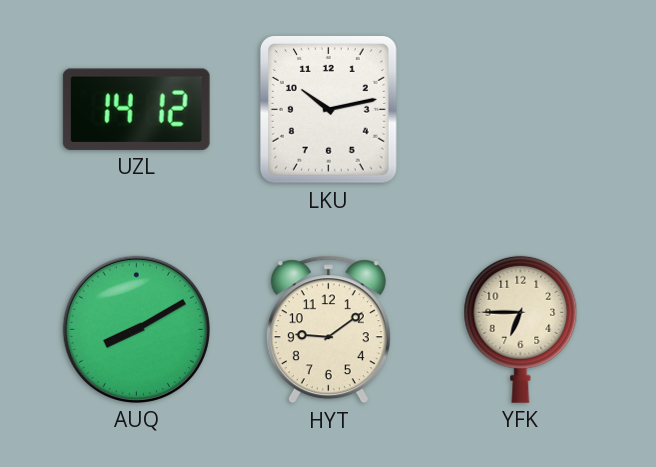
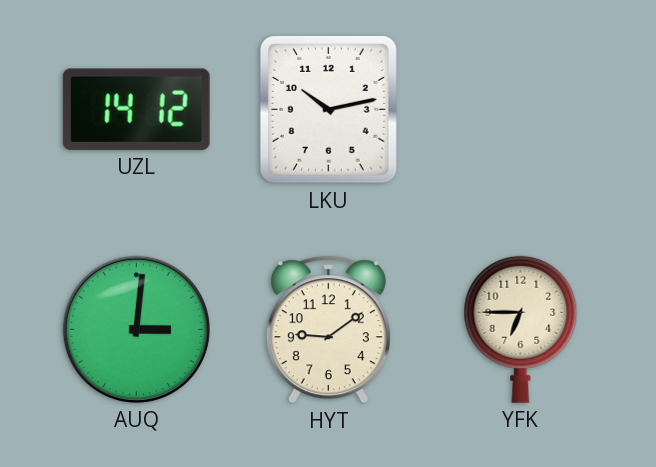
AUQ: 8:10 -> 3:01
